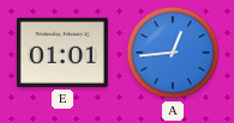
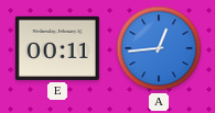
E: 01:01 -> 00:11
